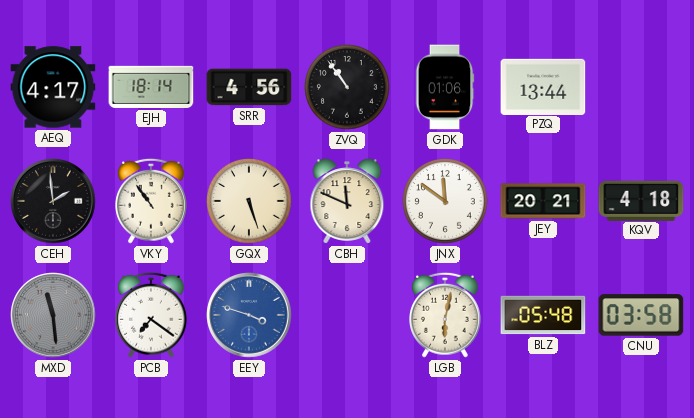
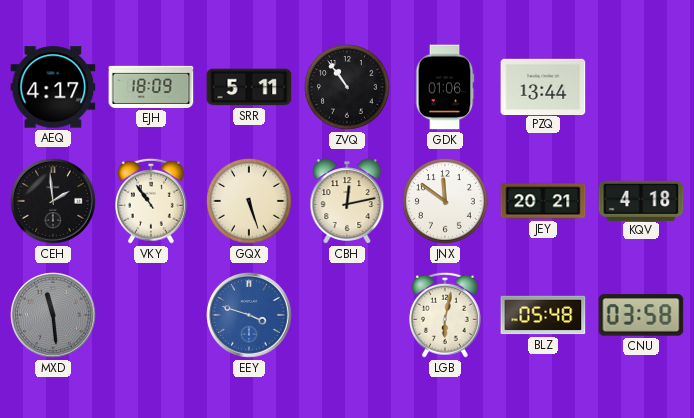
EJH: 18:14 -> 18:09
SRR: 4:56 -> 5:11
CBH: 11:49 -> 12:13
PCB: 7:21 -> none
